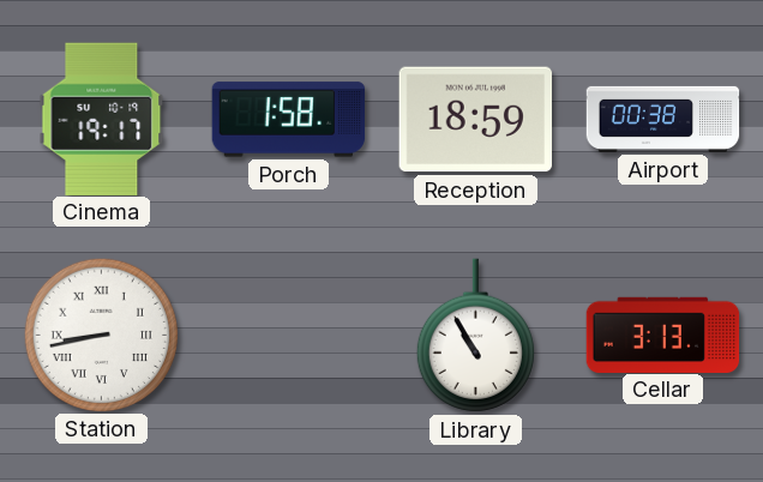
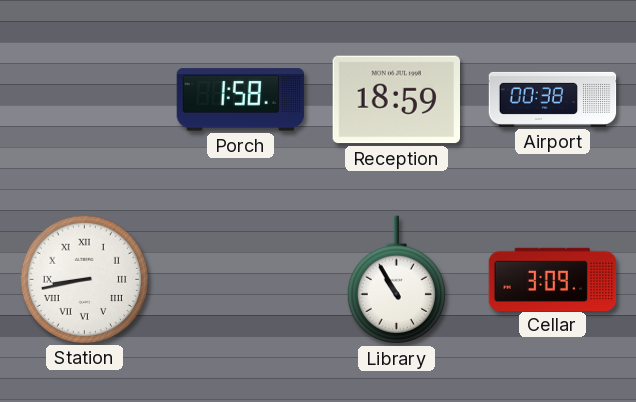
Cinema: 19:17 -> none
Cellar: 3:13 -> 3:09
